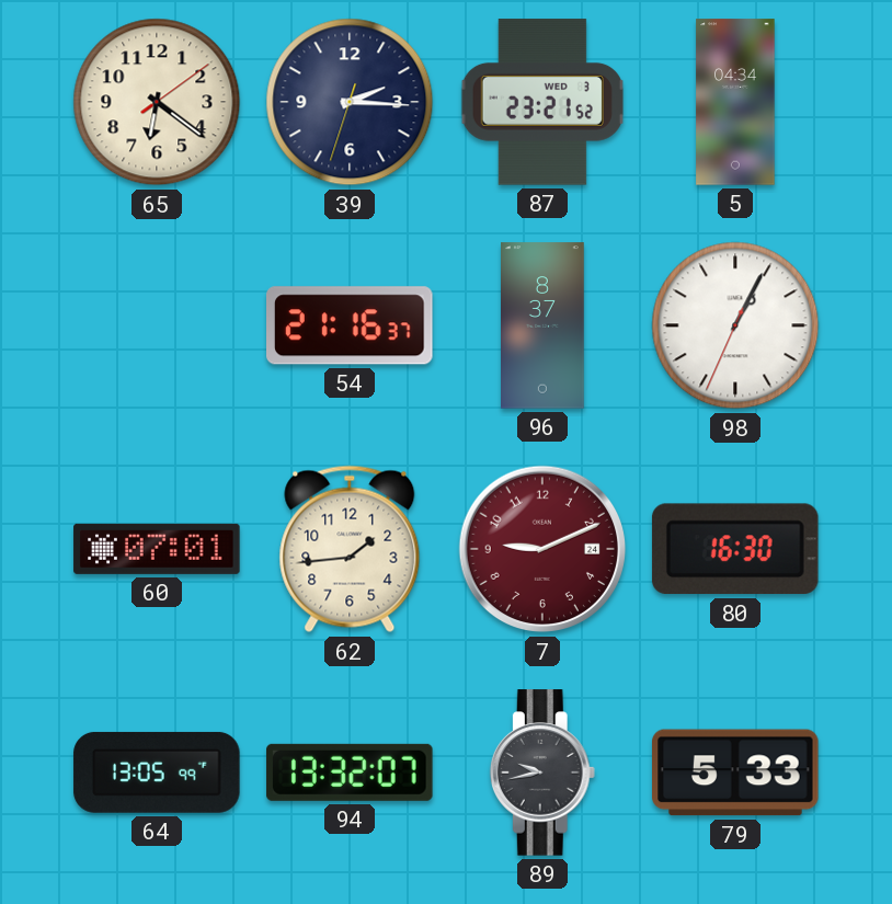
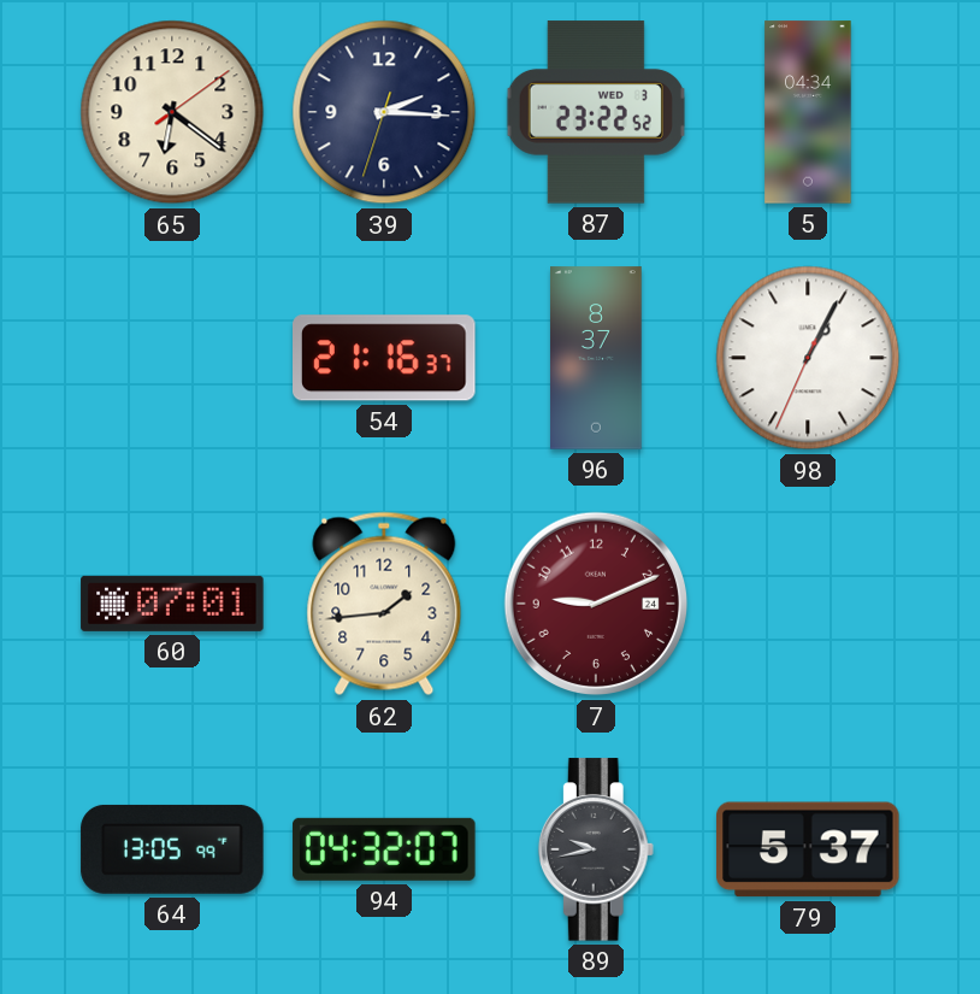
87: 23:21 -> 23:22
80: 16:30 -> none
94: 13:32 -> 04:32
79: 5:33 -> 5:37
